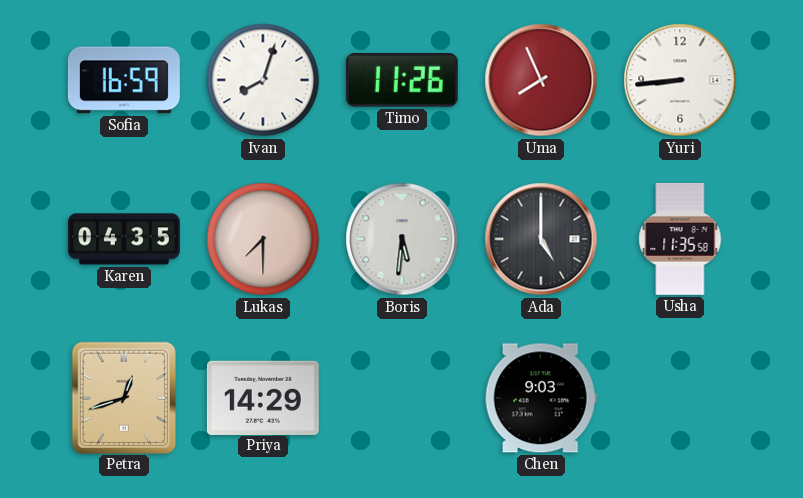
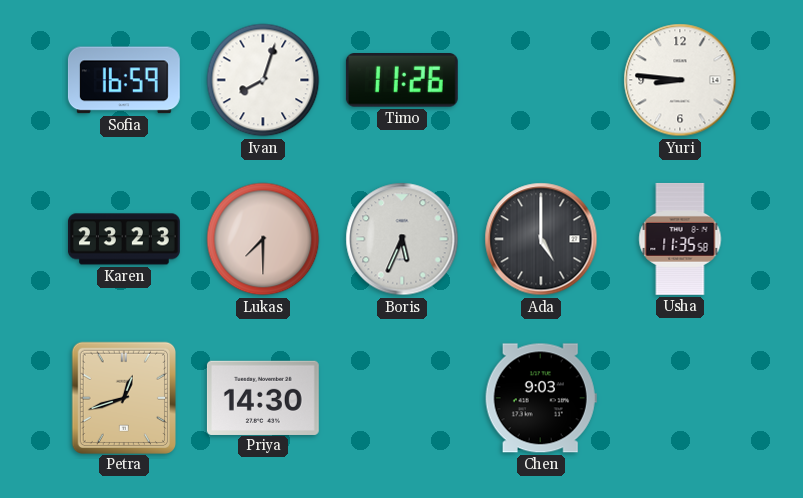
Uma: 7:56 -> none
Yuri: 8:44 -> 8:46
Karen: 04:35 -> 23:23
Boris: 5:31 -> 5:34
Priya: 14:29 -> 14:30
